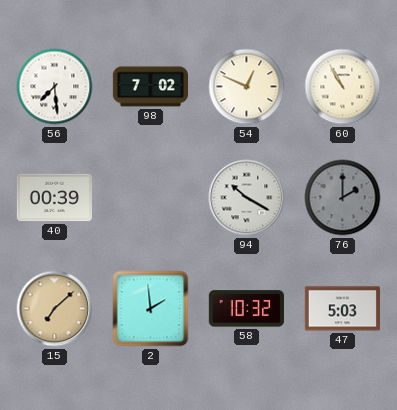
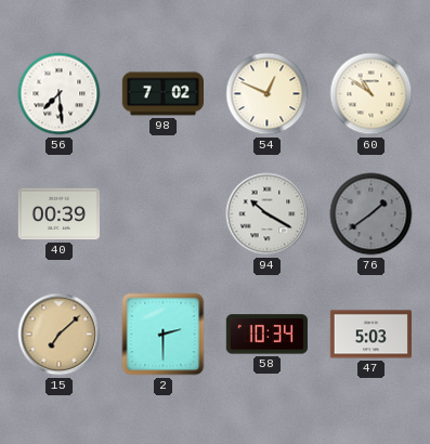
60: 10:55 -> 10:51
76: 2:00 -> 1:39
2: 1:59 -> 2:30
58: 10:32 -> 10:34
